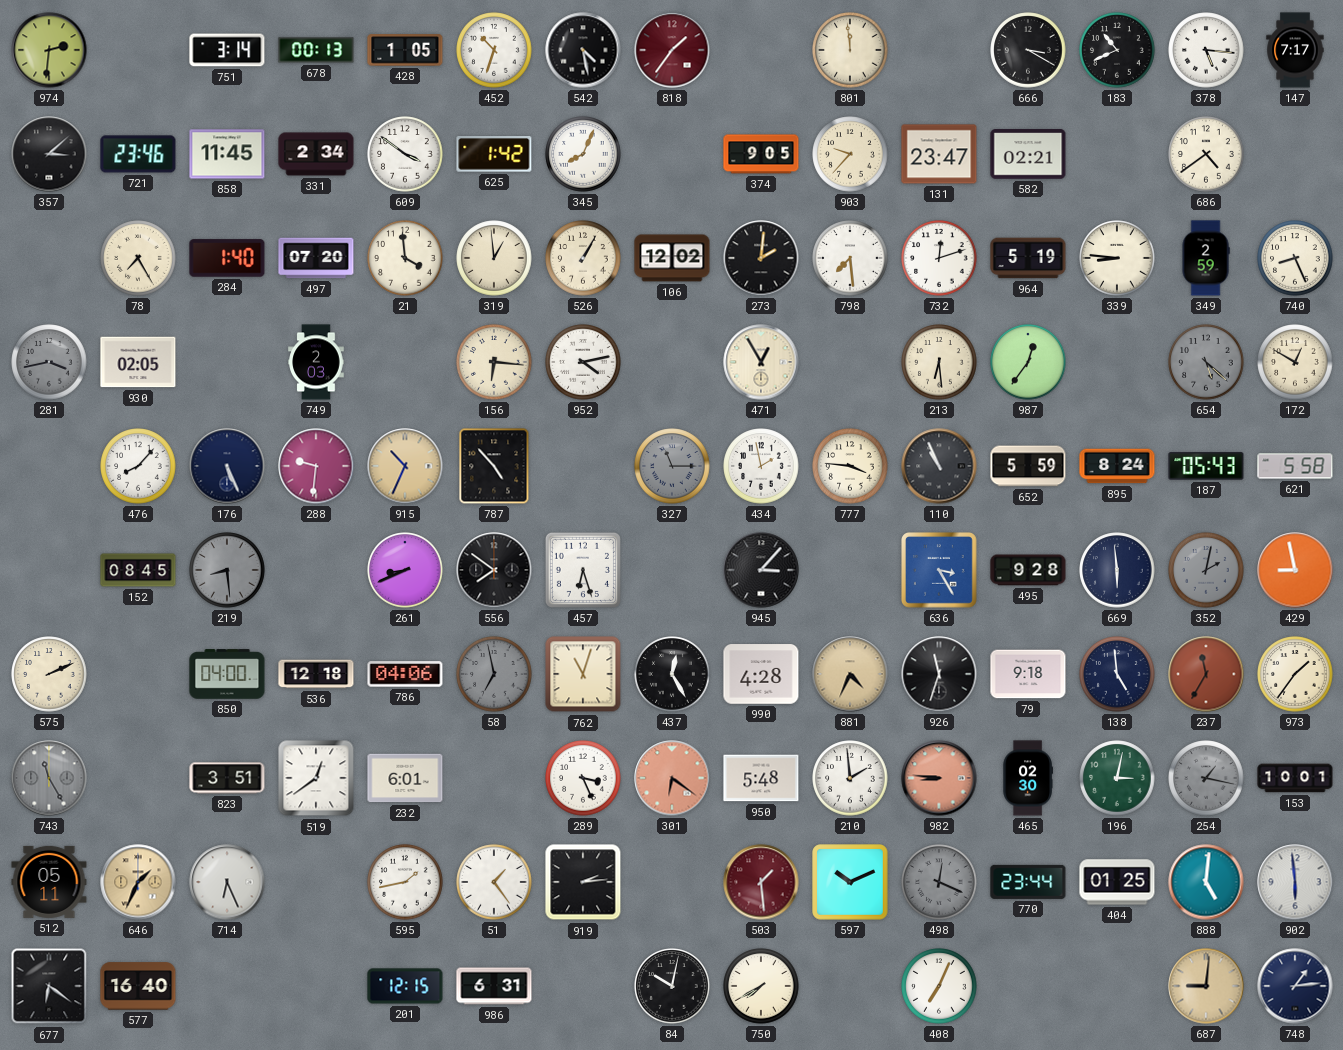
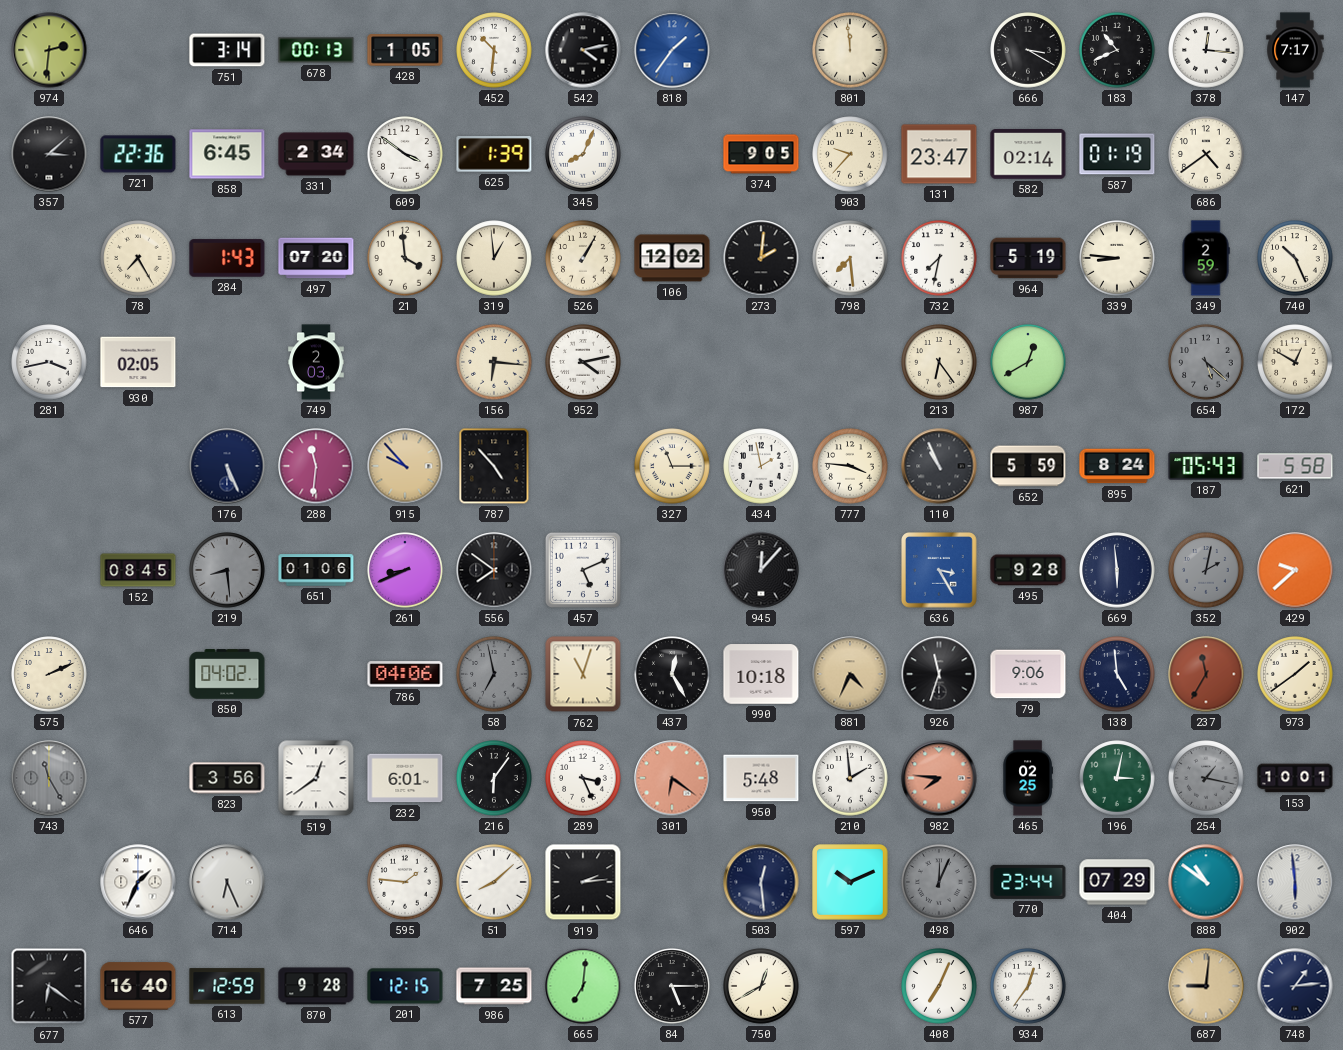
452: 10:33 -> 10:31
542: 4:28 -> 4:13
818 dial: burgundy -> blue
378: 5:16 -> 12:16
721: 23:46 -> 22:36
858: 11:45 -> 6:45
625: 1:42 -> 1:39
582: 02:21 -> 02:14
587: none -> 01:19
284: 1:40 -> 1:43
732: 12:12 -> 7:32
740: 8:26 -> 10:26
281 dial: grey -> white
471: 12:55 -> none
213: 6:29 -> 6:24
987: 12:36 -> 12:40
476: 8:07 -> none
288: 9:31 -> 11:31
915: 10:34 -> 9:53
327 dial: grey -> cream
651: none -> 01:06
457: 6:27 -> 5:11
945: 3:07 -> 12:07
429: 8:58 -> 9:38
850: 04:00 -> 04:02
536: 12:18 -> none
990: 4:28 -> 10:18
79: 9:18 -> 9:06
973: 1:36 -> 1:39
823: 3:51 -> 3:56
216: none -> 6:06
982: 8:46 -> 7:46
465: 02:30 -> 02:25
512: 05:11 -> none
646 dial: champagne -> white
595: 1:43 -> 1:46
51: 1:24 -> 8:08
503: 1:29 -> 12:29
503 dial: burgundy -> navy
498: 12:19 -> 12:04
404: 01:25 -> 07:29
888: 5:01 -> 10:51
613: none -> 12:59
870: none -> 9:28
986: 6:31 -> 7:25
665: none -> 7:01
84: 10:02 -> 5:15
750: 7:40 -> 12:40
934: none -> 12:36
